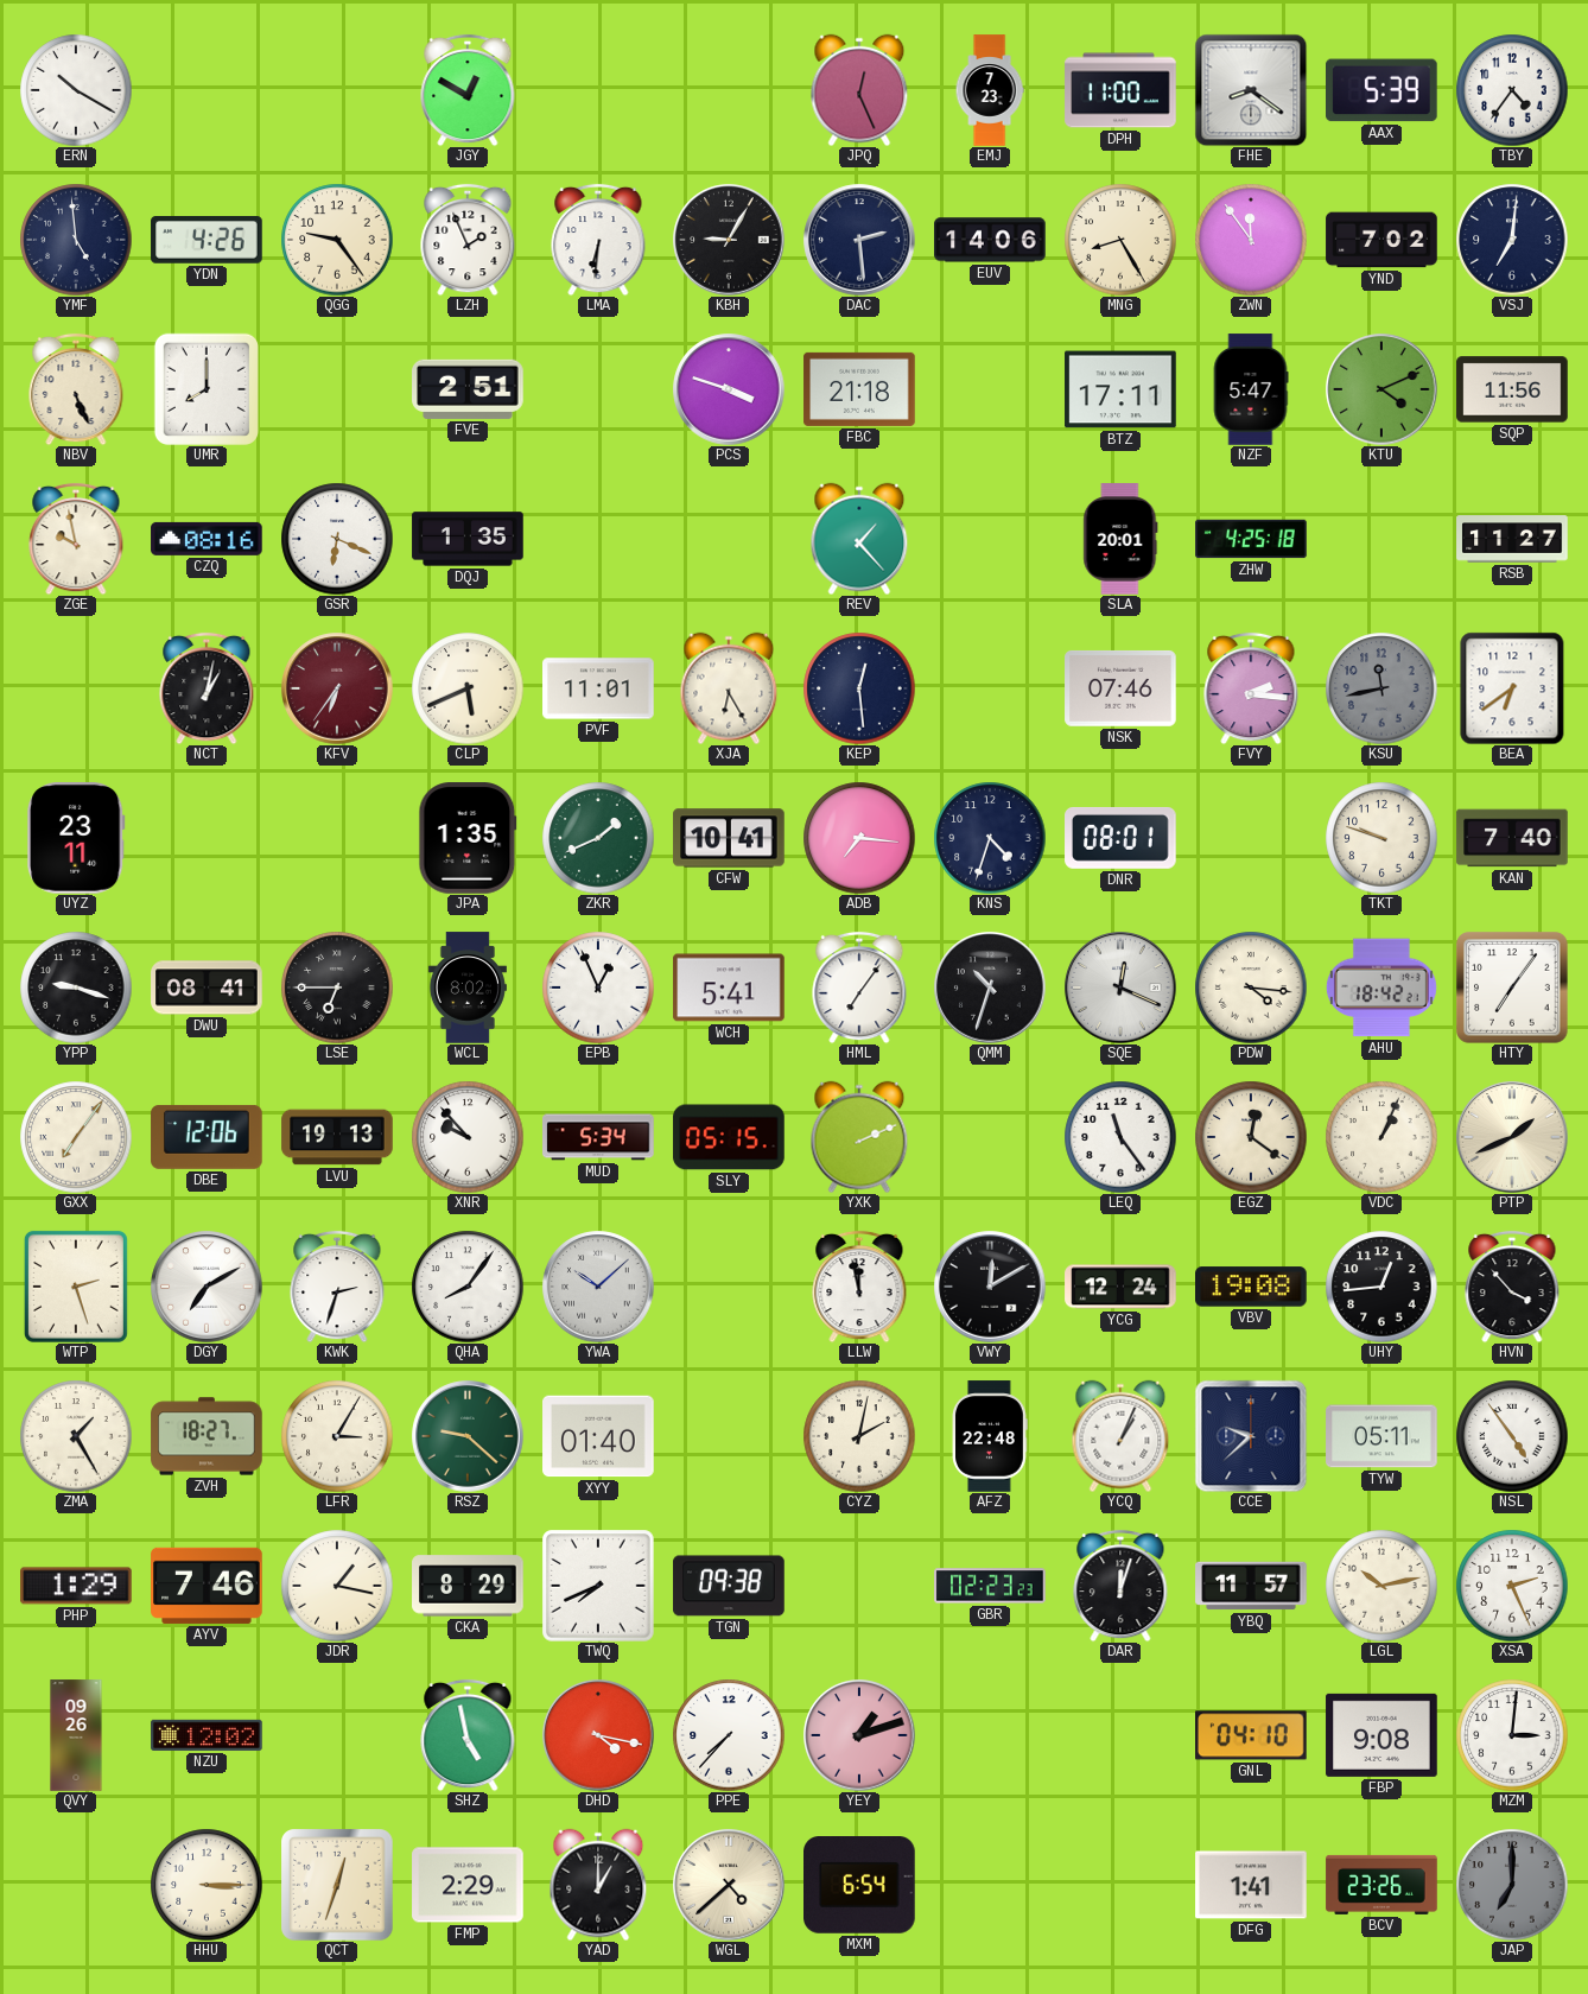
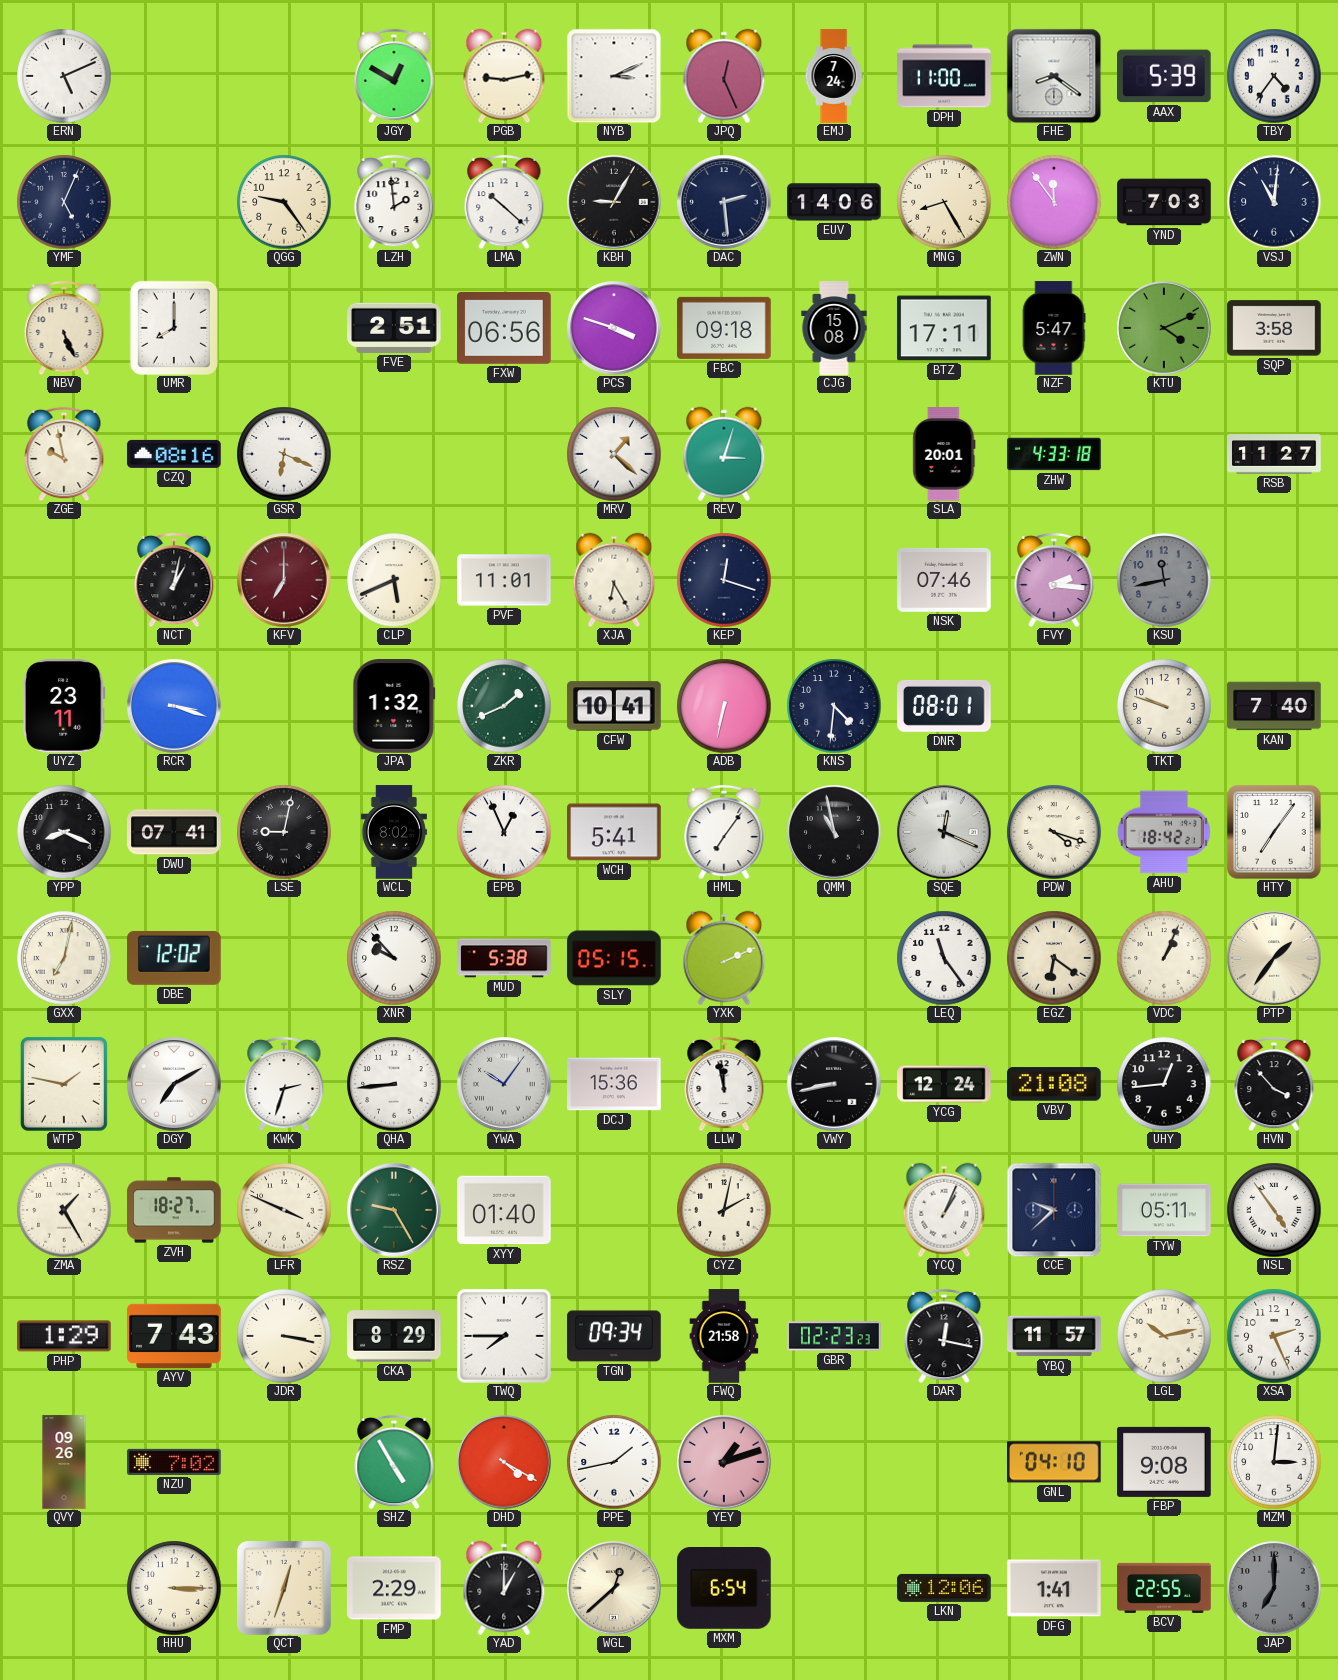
ERN: 10:20 -> 5:11
PGB: none -> 9:13
NYB: none -> 3:11
EMJ: 7:23 -> 7:24
YMF: 4:59 -> 5:04
YDN: 4:26 -> none
LZH: 1:56 -> 1:59
LMA: 6:31 -> 10:22
YND: 7:02 -> 7:03
VSJ: 7:01 -> 11:01
FXW: none -> 06:56
FBC: 21:18 -> 09:18
CJG: none -> 15:08
SQP: 11:56 -> 3:58
DQJ: 1:35 -> none
MRV: none -> 1:22
REV: 1:23 -> 3:03
ZHW: 4:25 -> 4:33
KFV: 6:36 -> 7:00
KEP: 12:29 -> 12:18
BEA: 6:39 -> none
RCR: none -> 3:18
JPA: 1:35 -> 1:32
ADB: 7:16 -> 6:32
KNS: 4:33 -> 4:31
YPP: 9:18 -> 8:19
DWU: 08:41 -> 07:41
LSE: 6:45 -> 9:02
QMM: 10:33 -> 10:58
PDW: 4:16 -> 4:18
GXX: 7:06 -> 7:02
DBE: 12:06 -> 12:02
LVU: 19:13 -> none
MUD: 5:34 -> 5:38
EGZ: 12:21 -> 6:21
PTP: 1:41 -> 1:36
WTP: 2:27 -> 1:47
QHA: 8:06 -> 8:44
YWA: 10:08 -> 10:06
DCJ: none -> 15:36
VWY: 12:10 -> 8:43
VBV: 19:08 -> 21:08
LFR: 3:05 -> 3:49
RSZ: 9:22 -> 9:25
AFZ: 22:48 -> none
AYV: 7:46 -> 7:43
JDR: 1:17 -> 3:17
TWQ: 7:41 -> 7:45
TGN: 09:38 -> 09:34
FWQ: none -> 21:58
DAR: 12:03 -> 12:17
NZU: 12:02 -> 7:02
SHZ: 4:58 -> 4:55
DHD: 4:17 -> 4:20
PPE: 7:37 -> 1:43
WGL: 4:38 -> 12:38
LKN: none -> 12:06
BCV: 23:26 -> 22:55
